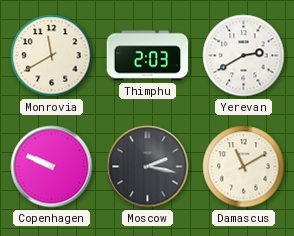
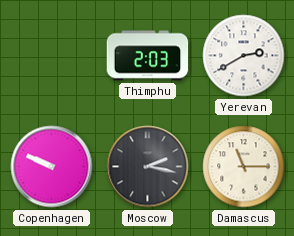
Monrovia: 11:40 -> none
Damascus: 11:10 -> 11:15
